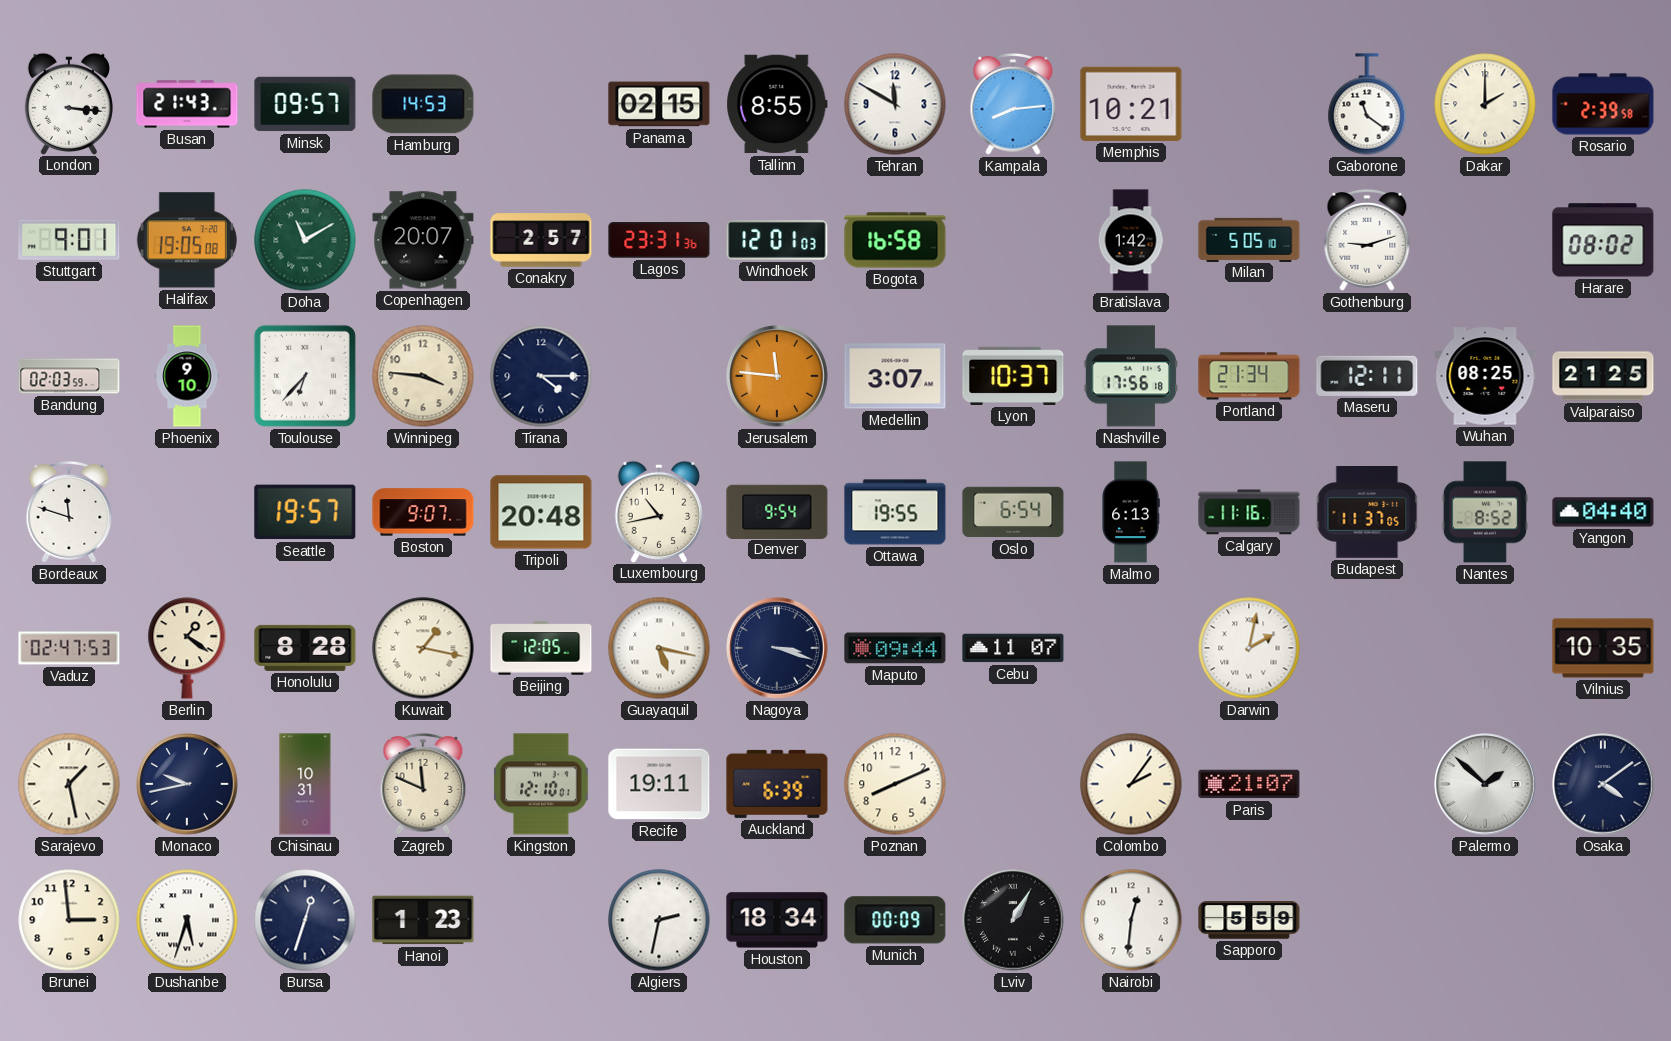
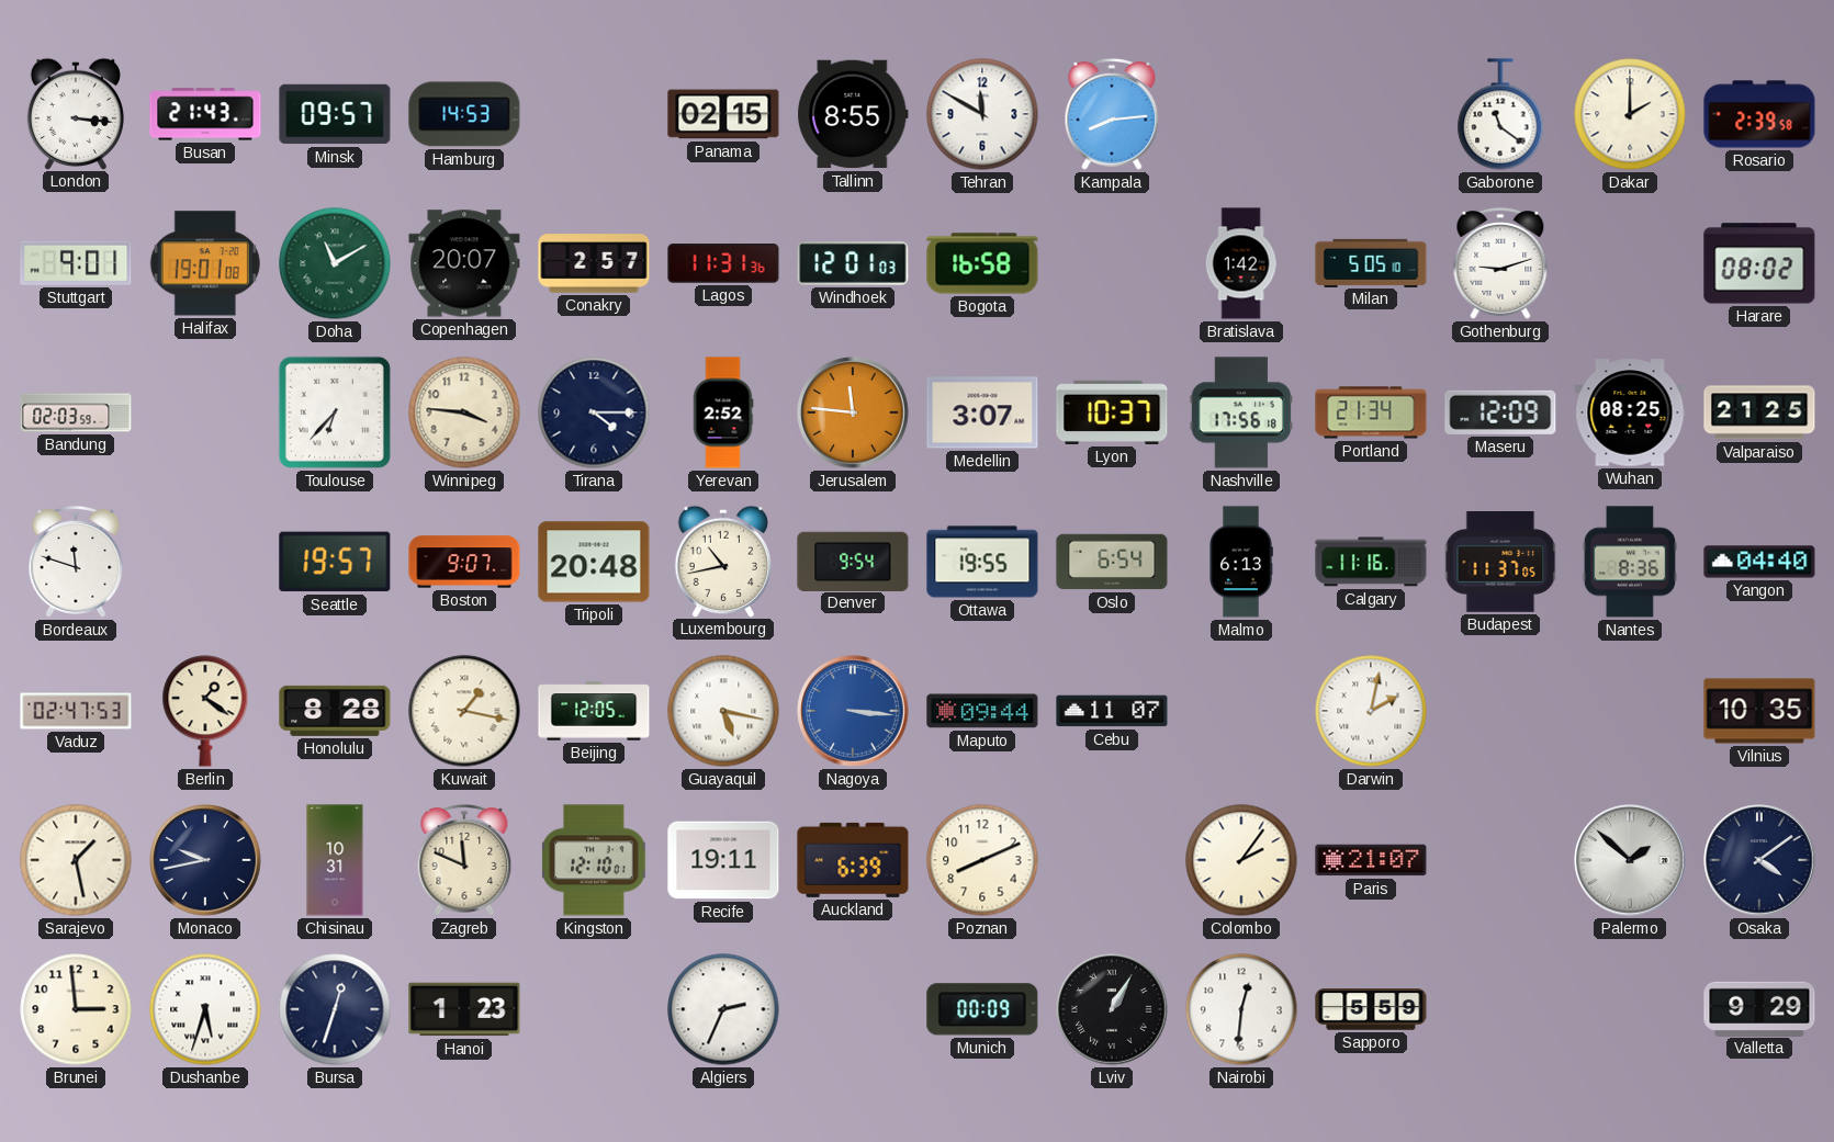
Memphis: 10:21 -> none
Halifax: 19:05 -> 19:01
Lagos: 23:31 -> 11:31
Phoenix: 9:10 -> none
Yerevan: none -> 2:52
Maseru: 12:11 -> 12:09
Nantes: 8:52 -> 8:36
Nagoya: 3:18 -> 3:16
Nagoya dial: navy -> blue
Algiers: 2:32 -> 2:34
Houston: 18:34 -> none
Valletta: none -> 9:29
